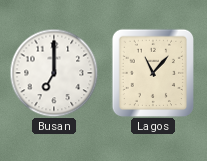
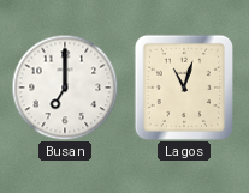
Lagos: 11:07 -> 11:03
